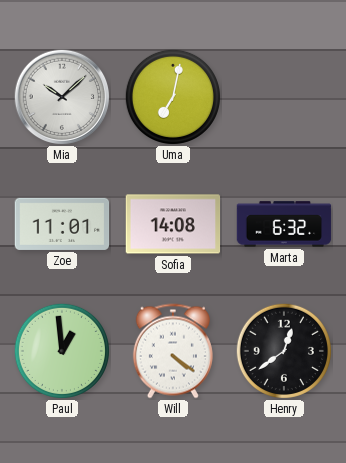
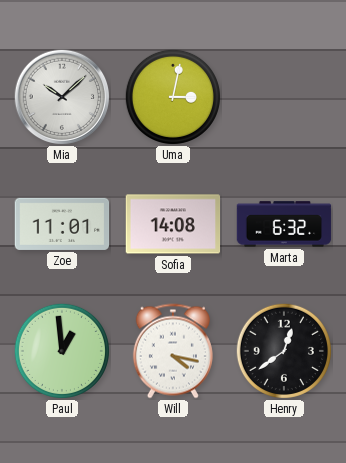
Uma: 7:02 -> 3:02
Will: 4:21 -> 4:17
